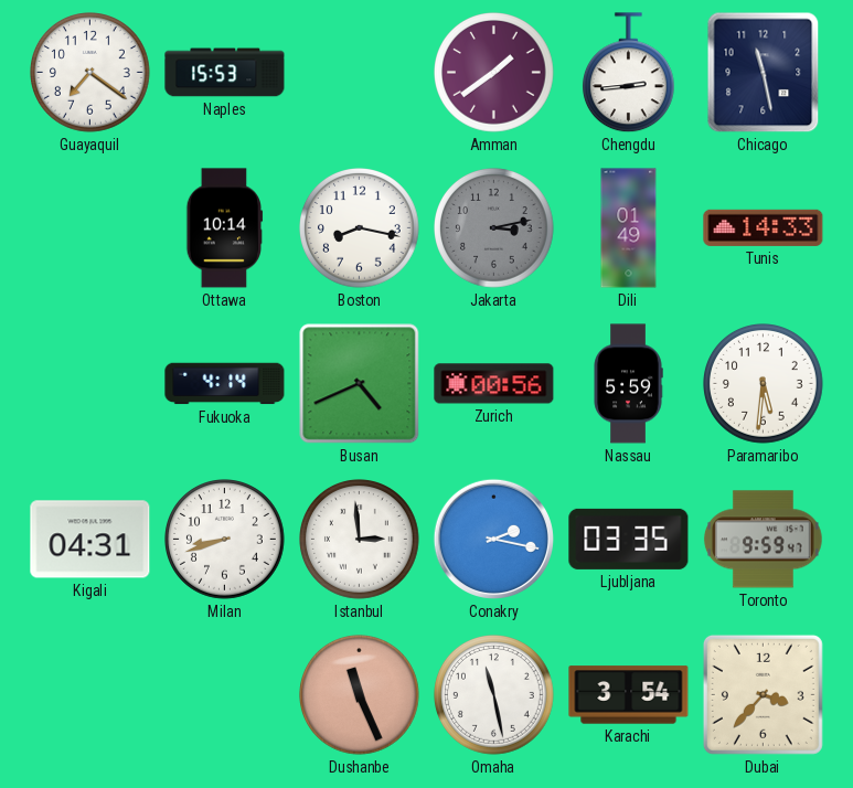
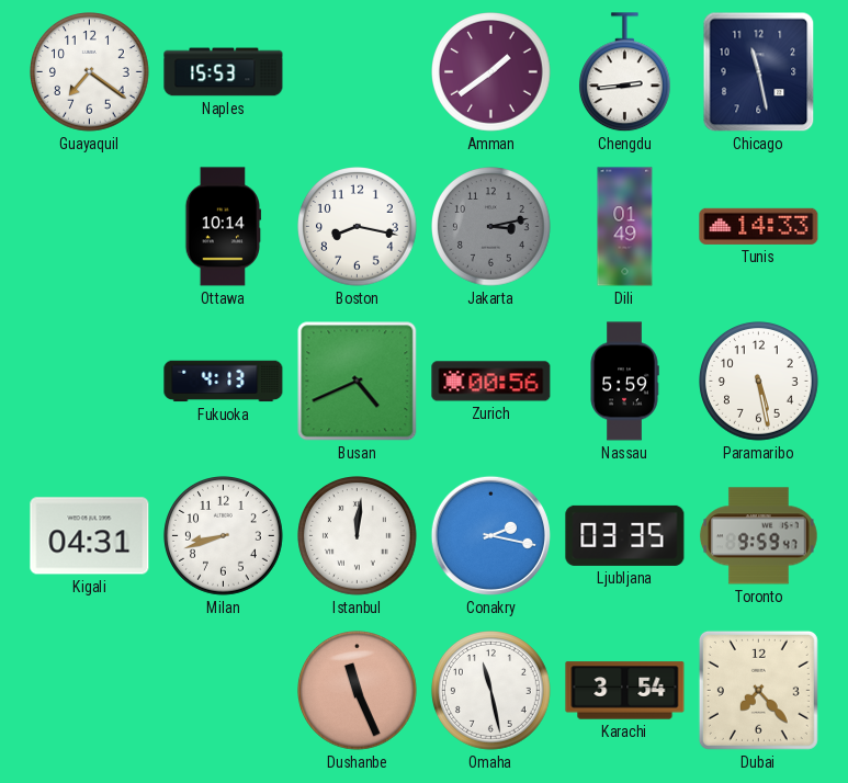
Fukuoka: 4:14 -> 4:13
Paramaribo: 5:31 -> 5:28
Istanbul: 2:59 -> 12:01
Dubai: 3:37 -> 7:23
